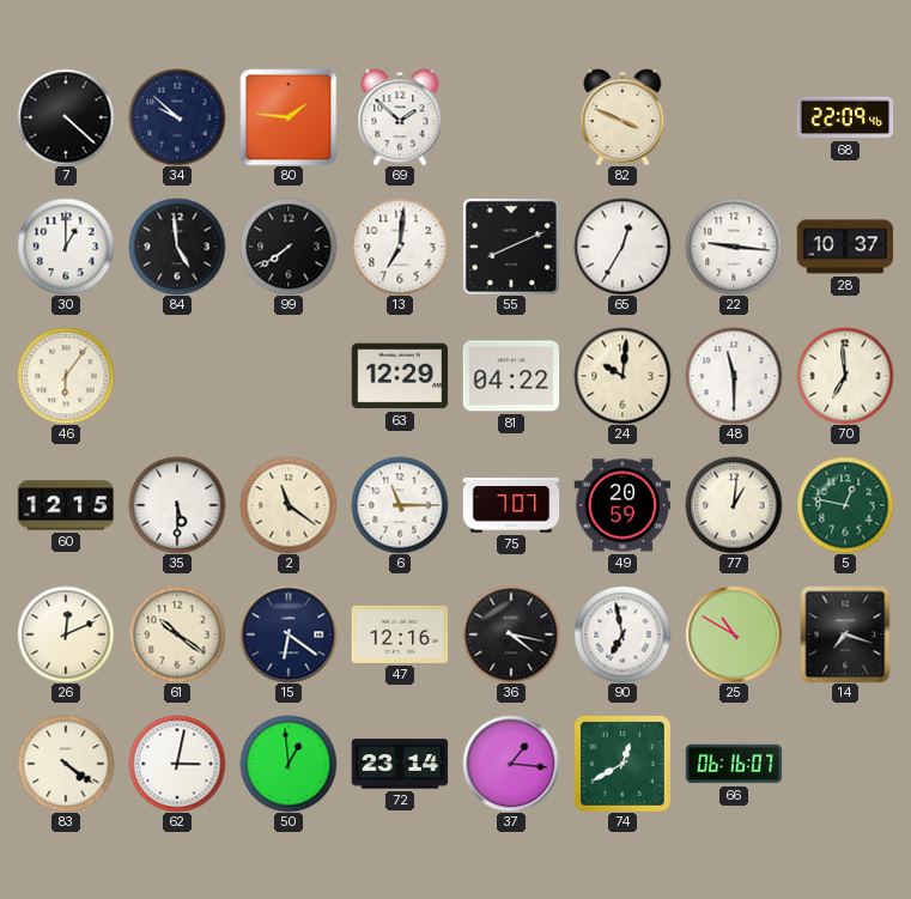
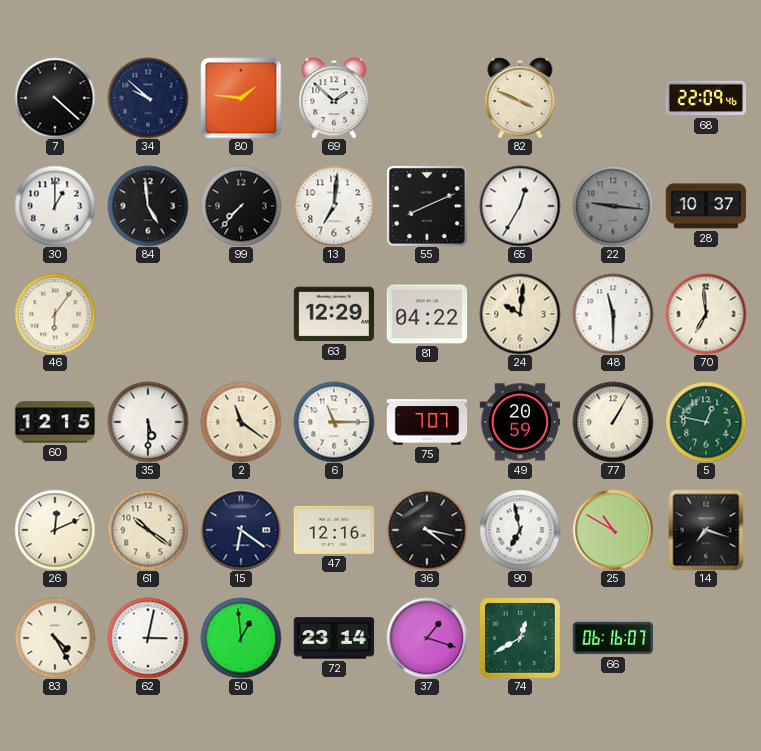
99: 7:39 -> 7:37
22 dial: white -> grey
77: 1:01 -> 1:05
83: 4:21 -> 4:25
37: 1:16 -> 1:18
